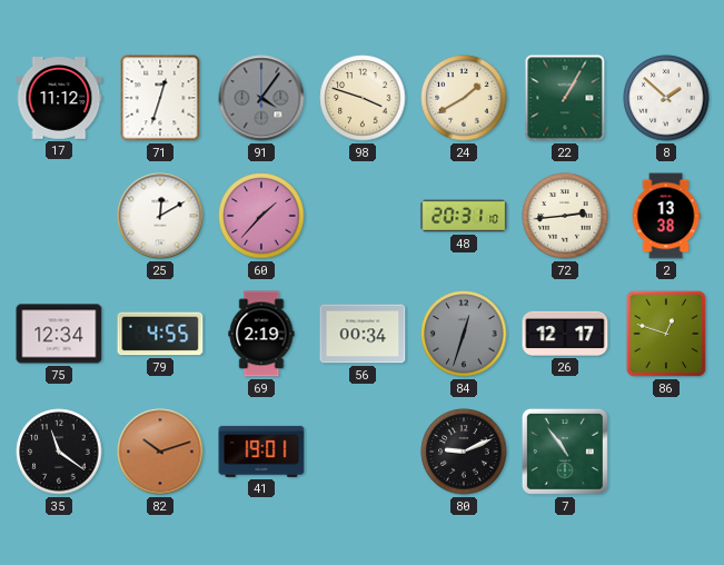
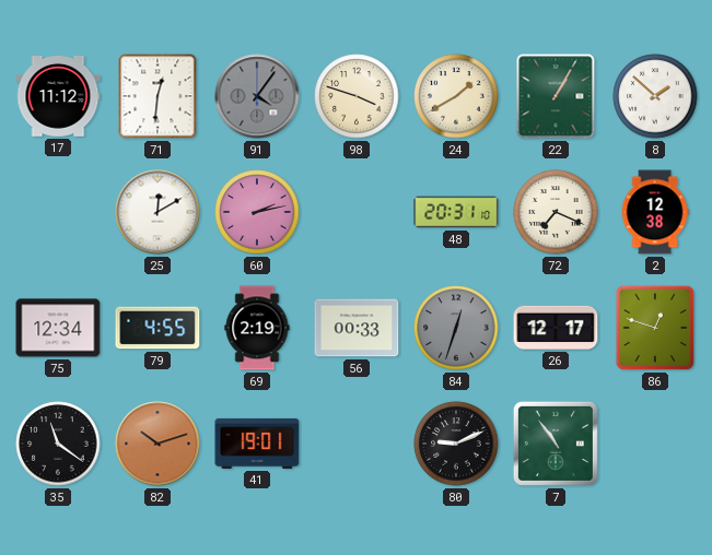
71: 12:33 -> 12:31
60: 1:37 -> 2:13
72: 2:44 -> 7:19
2: 13:38 -> 12:38
56: 00:34 -> 00:33
